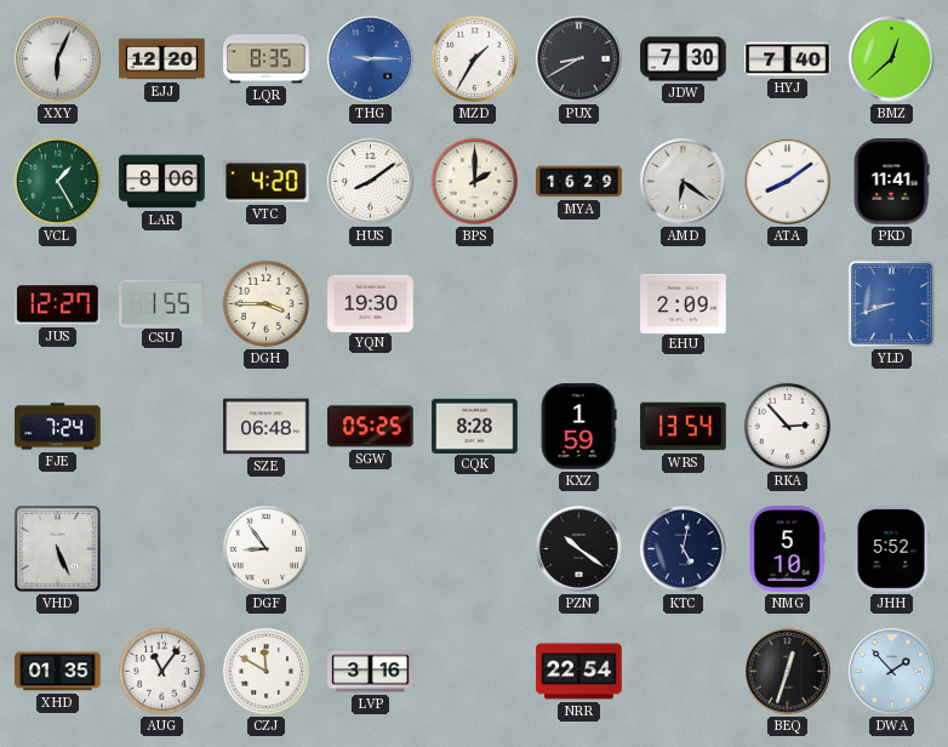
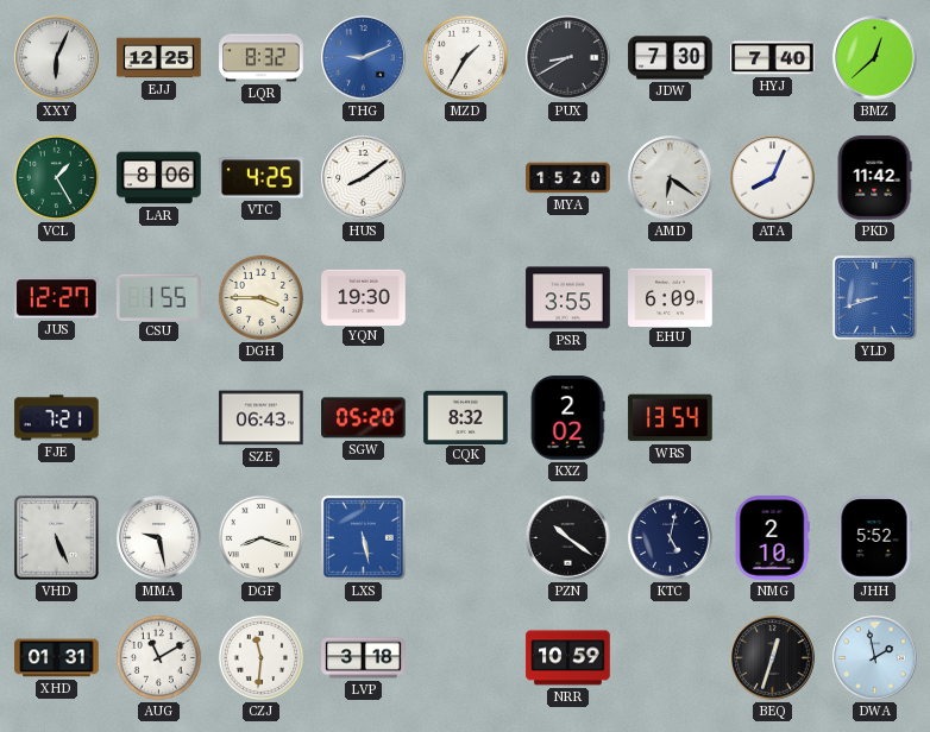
EJJ: 12:20 -> 12:25
LQR: 8:35 -> 8:32
THG: 9:15 -> 9:11
VTC: 4:20 -> 4:25
BPS: 2:00 -> none
MYA: 16:29 -> 15:20
ATA: 8:09 -> 8:04
PKD: 11:41 -> 11:42
PSR: none -> 3:55
EHU: 2:09 -> 6:09
FJE: 7:24 -> 7:21
SZE: 06:48 -> 06:43
SGW: 05:25 -> 05:20
CQK: 8:28 -> 8:32
KXZ: 1:59 -> 2:02
RKA: 2:53 -> none
MMA: none -> 9:28
DGF: 8:54 -> 8:18
LXS: none -> 5:28
NMG: 5:10 -> 2:10
XHD: 01:35 -> 01:31
AUG: 11:06 -> 11:10
CZJ: 11:50 -> 11:31
LVP: 3:16 -> 3:18
NRR: 22:54 -> 10:59
DWA: 1:53 -> 1:58
